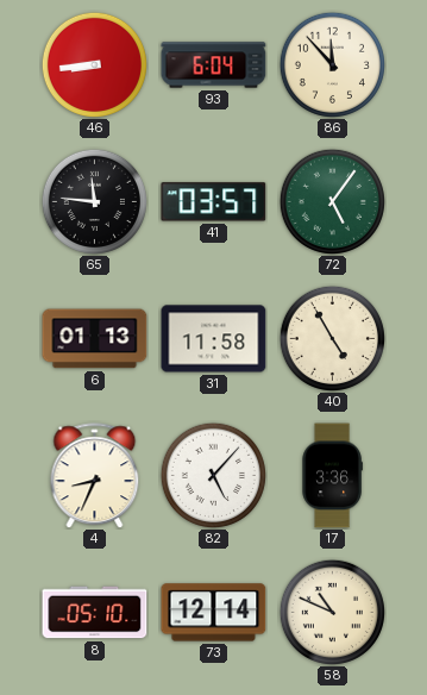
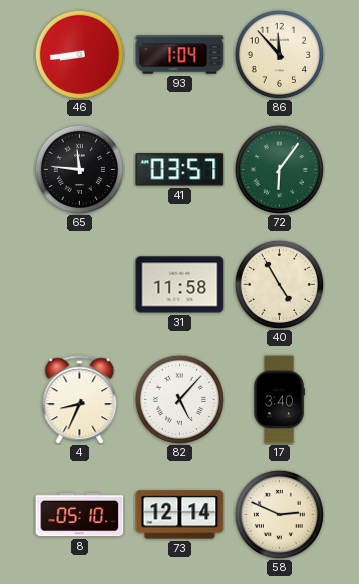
93: 6:04 -> 1:04
72: 5:06 -> 6:06
6: 01:13 -> none
17: 3:36 -> 3:40
58: 10:49 -> 2:49
